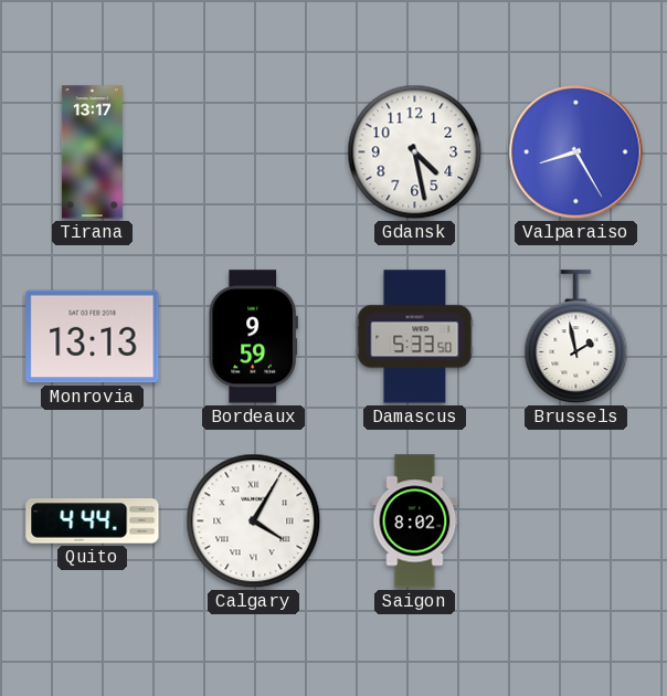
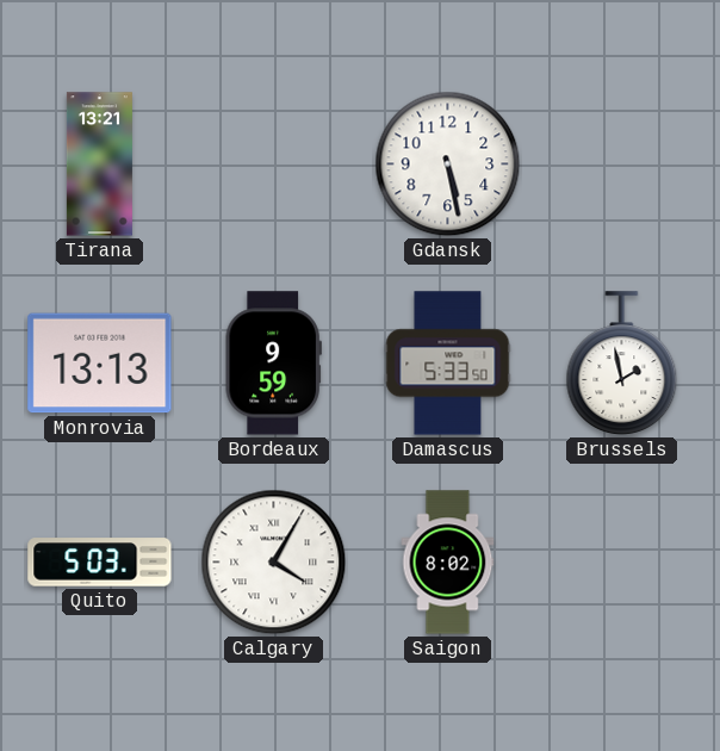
Tirana: 13:17 -> 13:21
Gdansk: 4:28 -> 5:28
Valparaiso: 8:25 -> none
Quito: 4:44 -> 5:03
